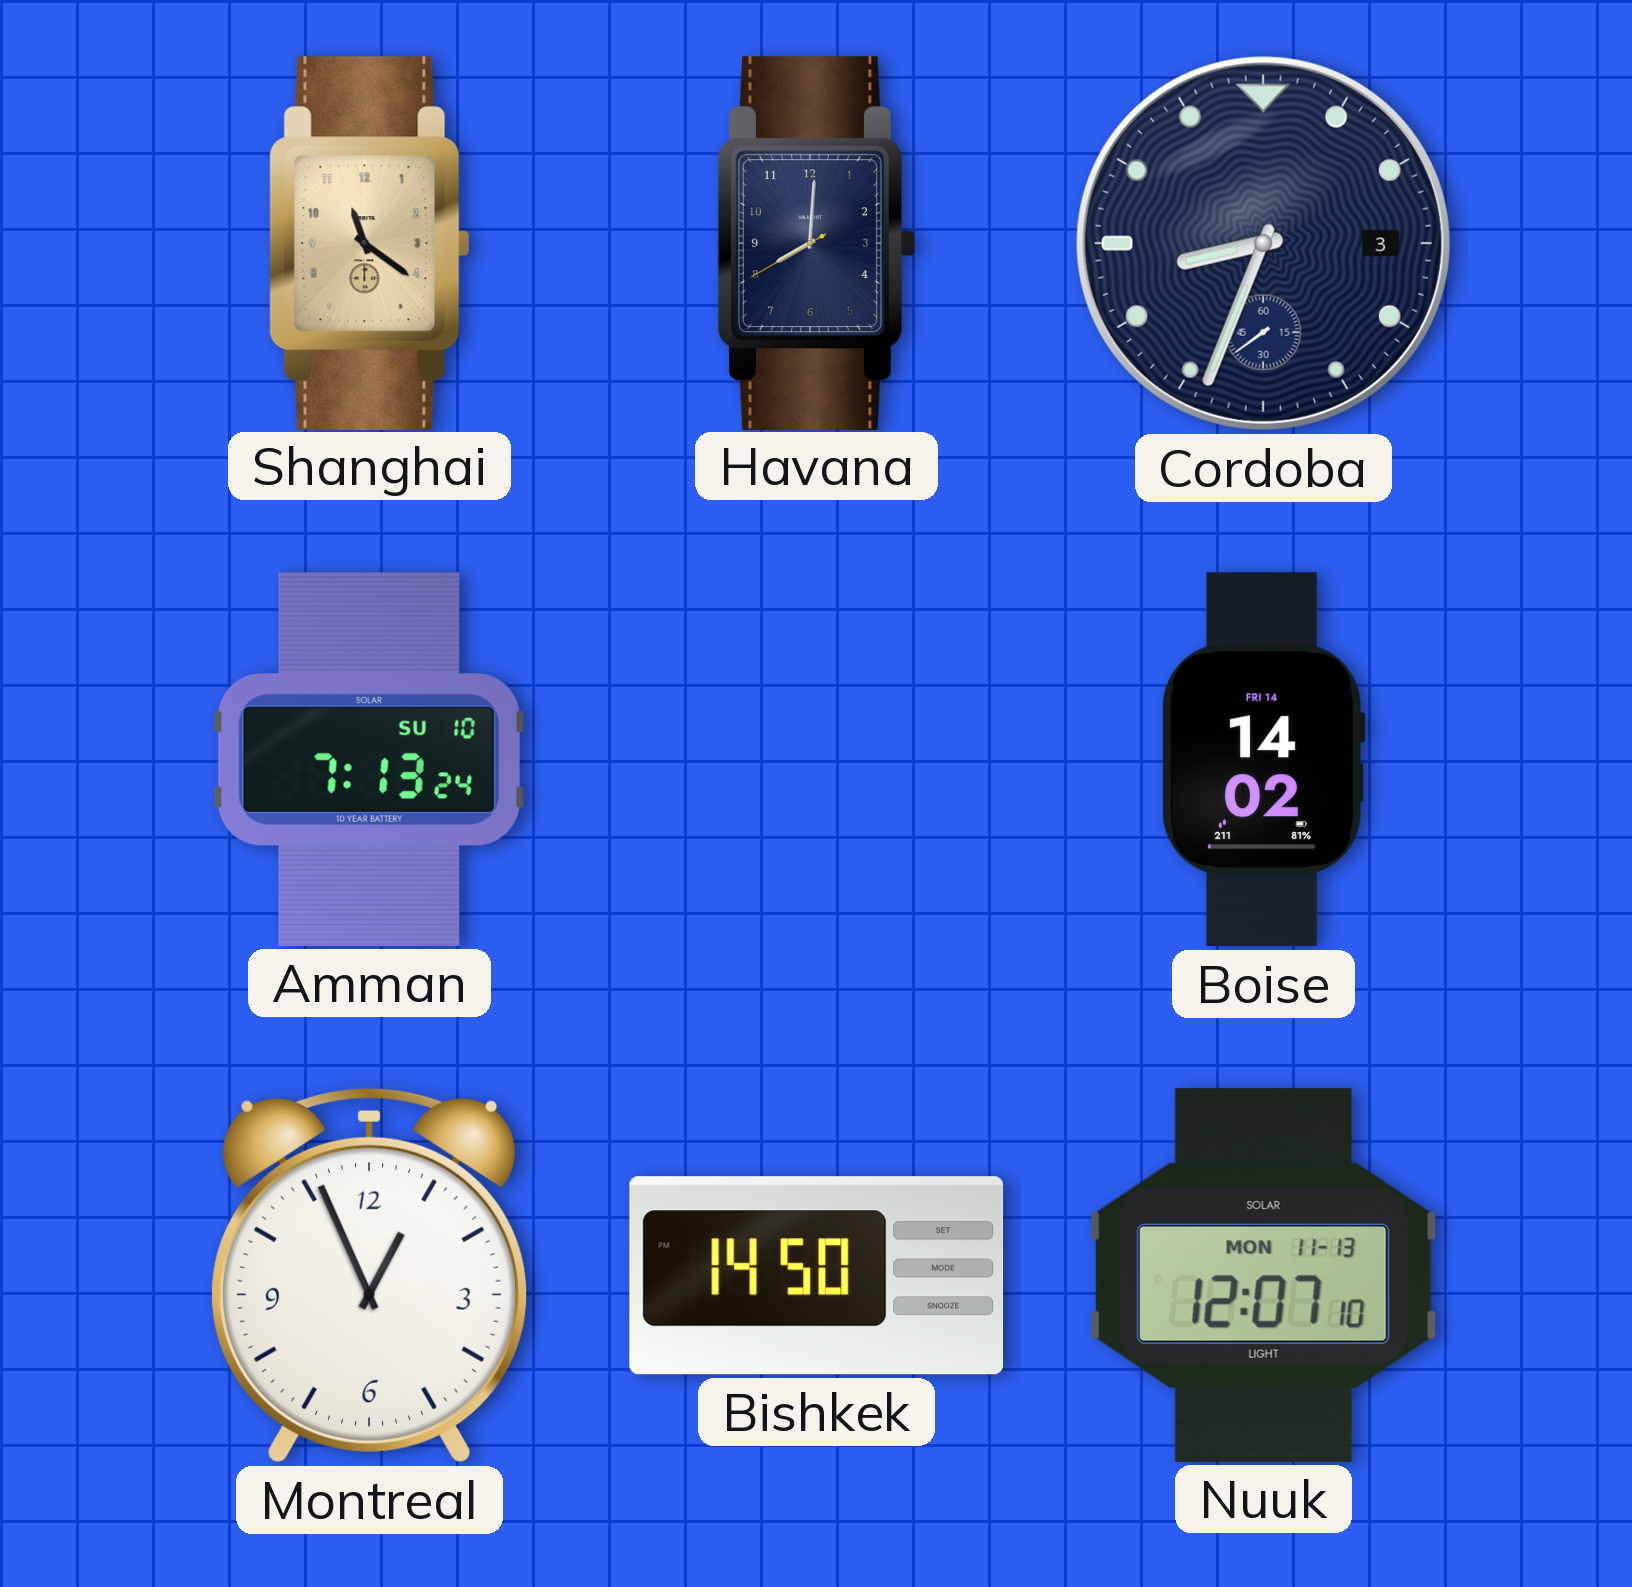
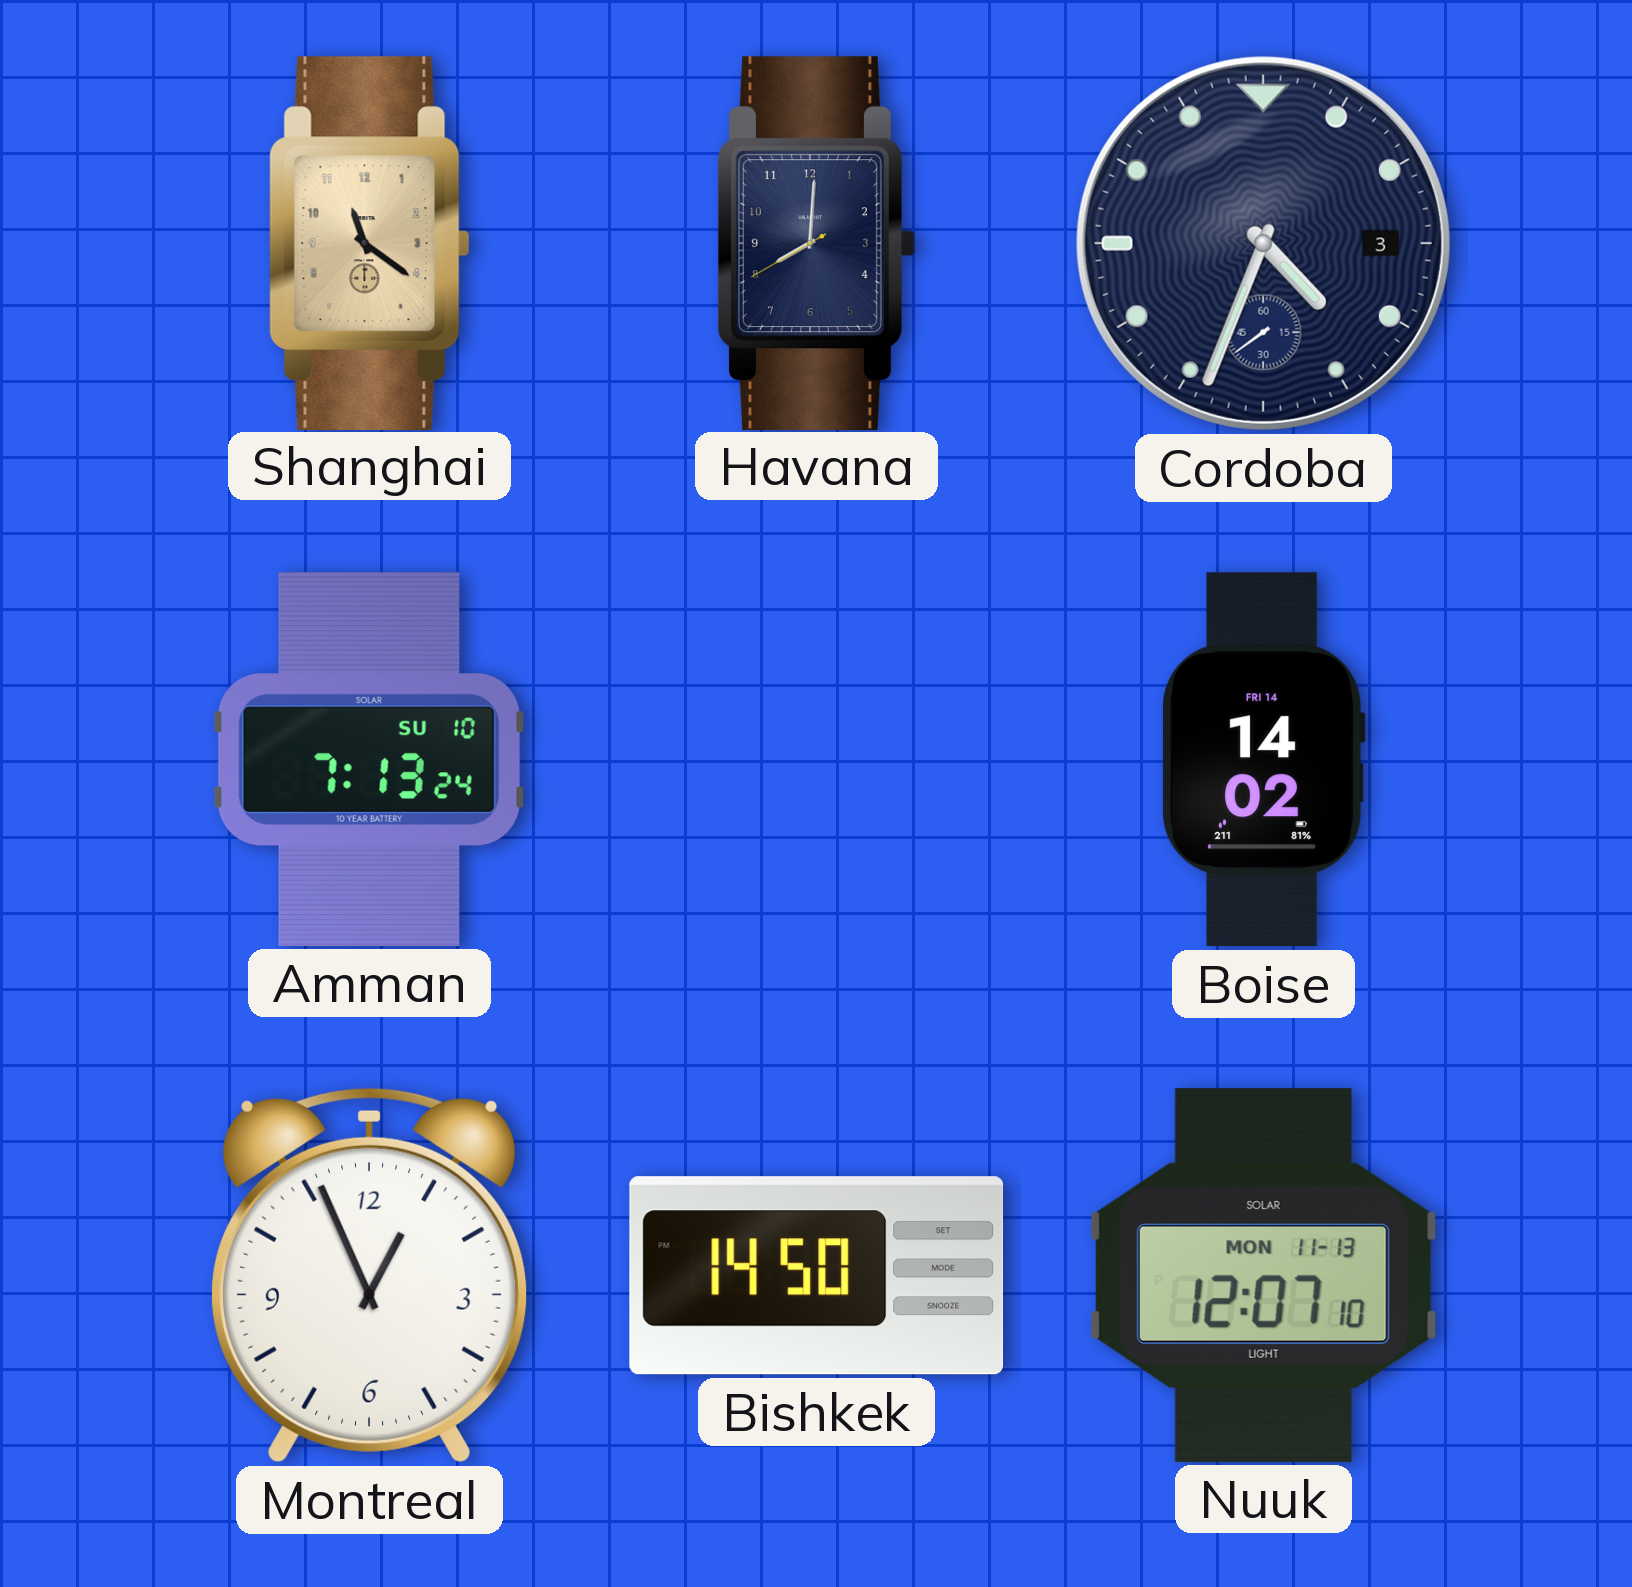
Cordoba: 8:33 -> 4:33
